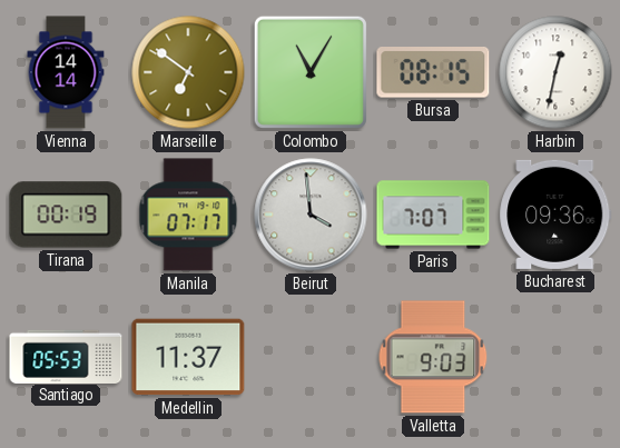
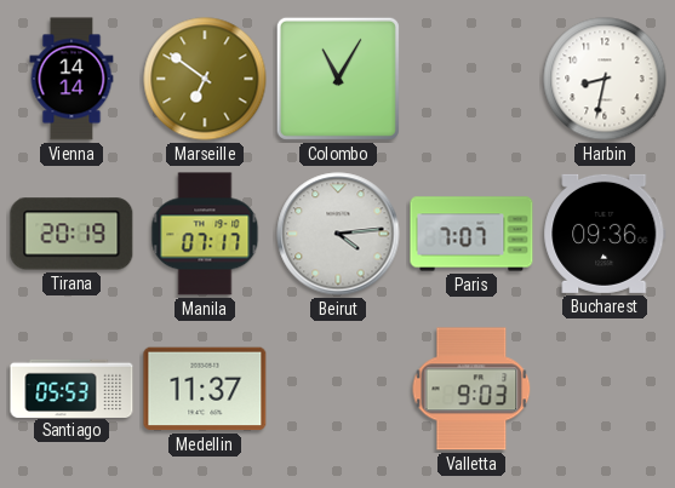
Bursa: 08:15 -> none
Harbin: 12:32 -> 8:32
Tirana: 00:19 -> 20:19
Beirut: 3:59 -> 4:14
